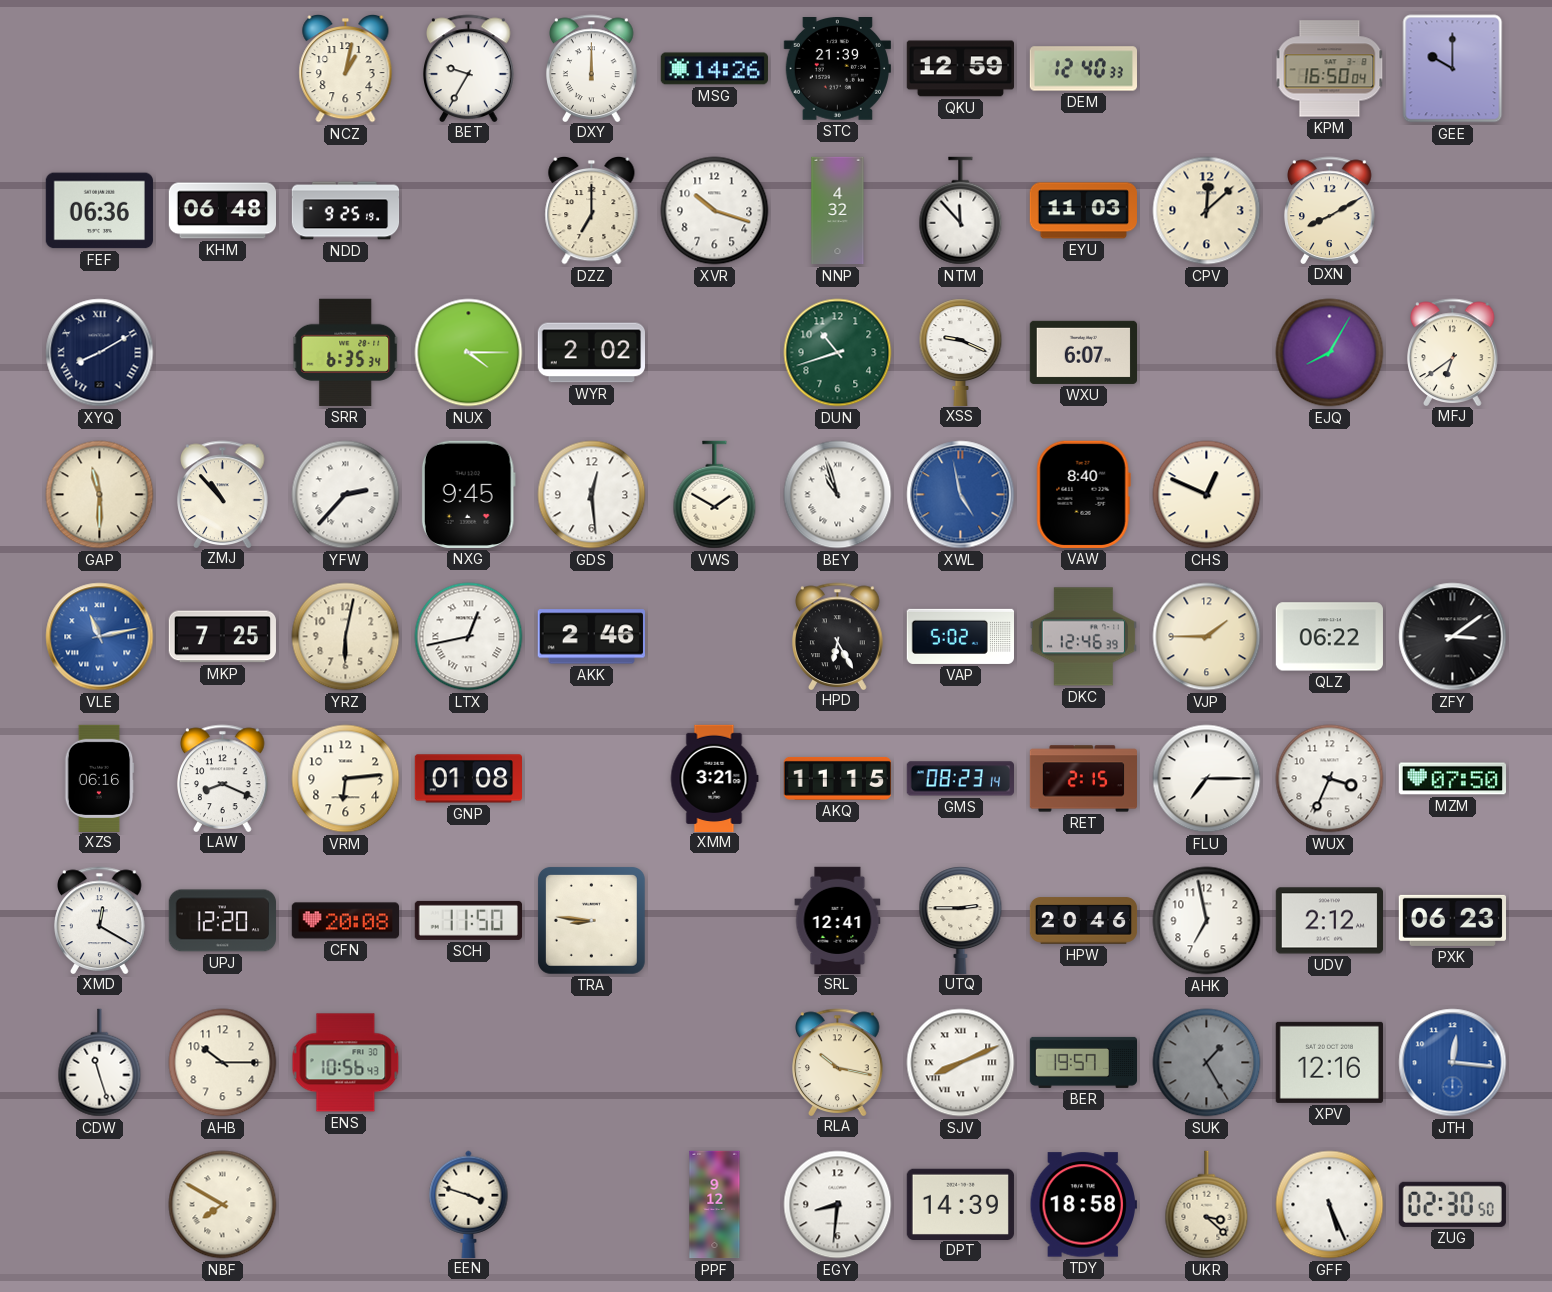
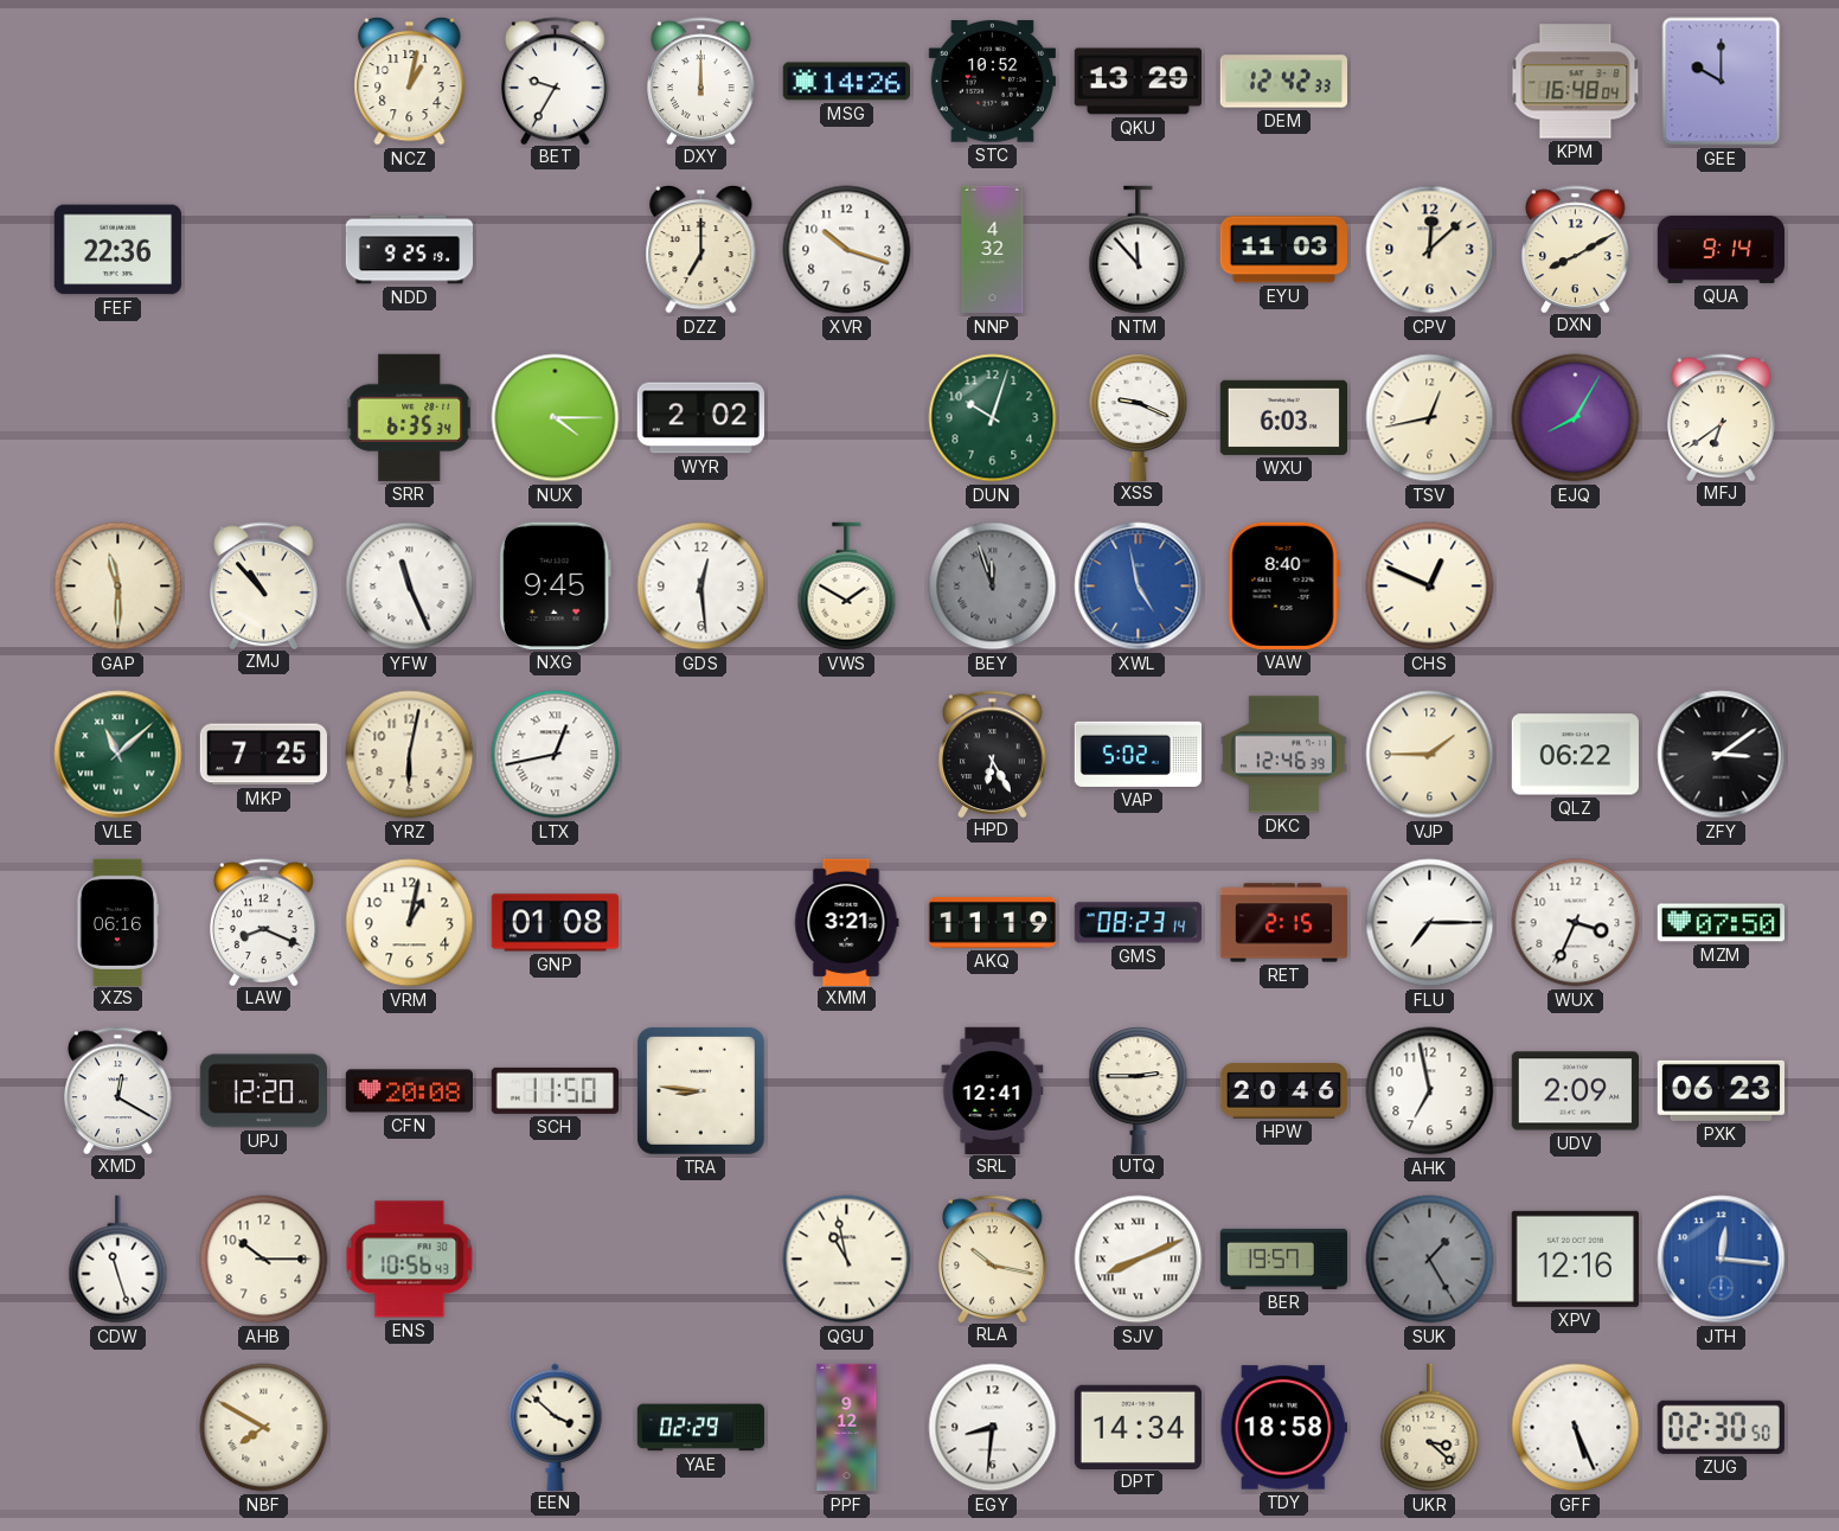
STC: 21:39 -> 10:52
QKU: 12:59 -> 13:29
DEM: 12:40 -> 12:42
KPM: 16:50 -> 16:48
FEF: 06:36 -> 22:36
KHM: 06:48 -> none
QUA: none -> 9:14
XYQ: 8:10 -> none
DUN: 10:42 -> 10:03
WXU: 6:07 -> 6:03
TSV: none -> 12:43
YFW: 2:37 -> 11:26
BEY: 10:57 -> 11:57
BEY dial: white -> grey
VLE: 11:13 -> 11:08
VLE dial: blue -> green
AKK: 2:46 -> none
VRM: 6:14 -> 1:02
AKQ: 11:15 -> 11:19
UDV: 2:12 -> 2:09
QGU: none -> 10:58
EEN: 3:48 -> 3:52
YAE: none -> 02:29
DPT: 14:39 -> 14:34
